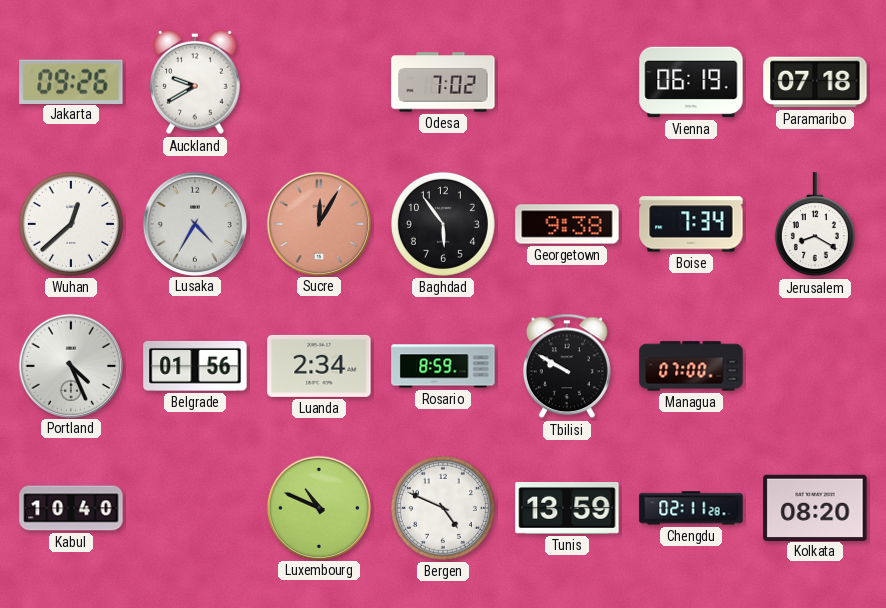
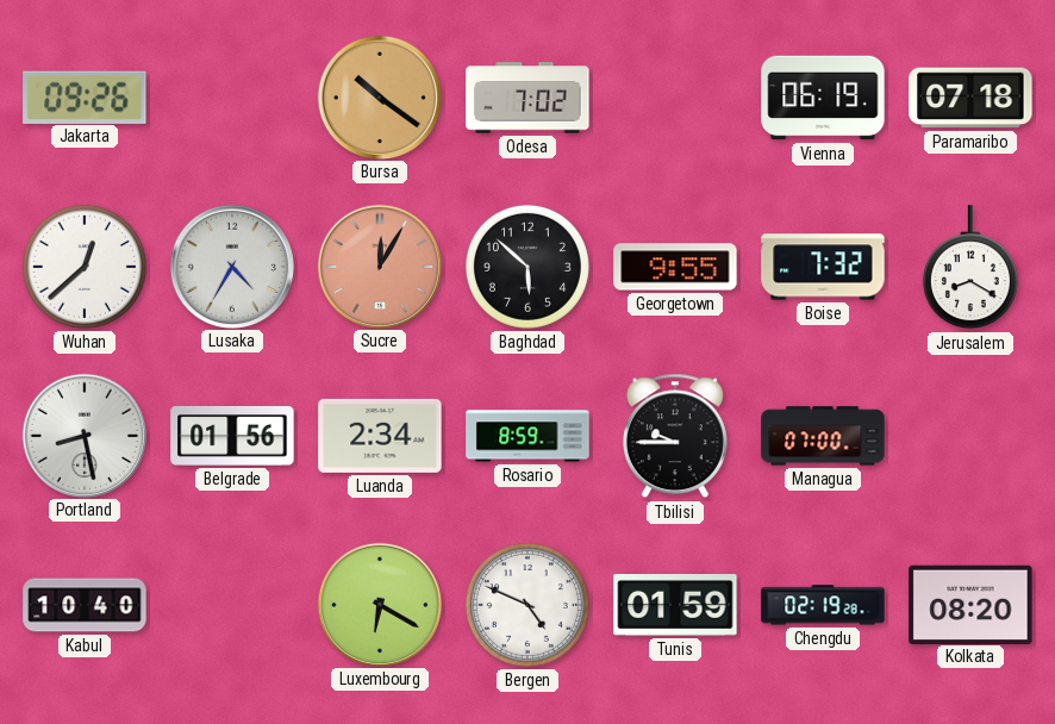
Auckland: 9:40 -> none
Bursa: none -> 10:21
Baghdad: 5:54 -> 5:52
Georgetown: 9:38 -> 9:55
Boise: 7:34 -> 7:32
Portland: 4:26 -> 8:28
Tbilisi: 9:50 -> 9:45
Luxembourg: 10:49 -> 6:20
Tunis: 13:59 -> 01:59
Chengdu: 02:11 -> 02:19
